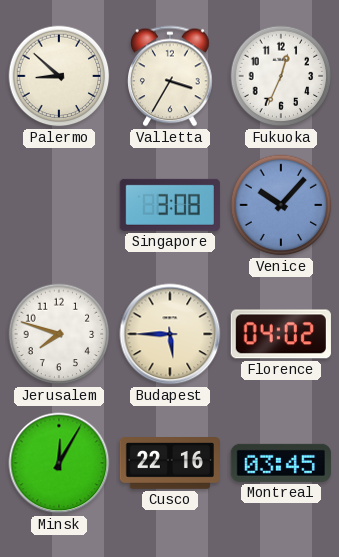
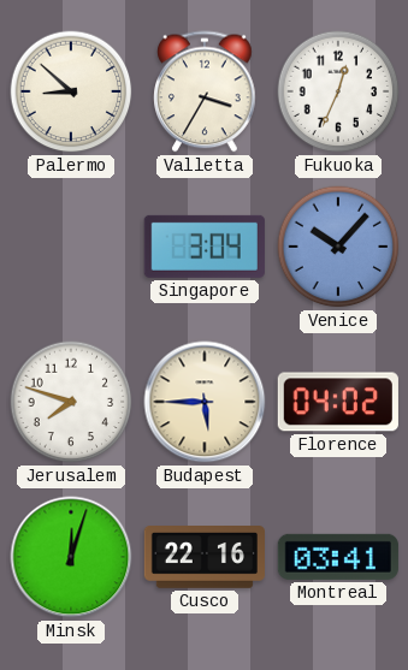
Singapore: 3:08 -> 3:04
Minsk: 12:05 -> 12:03
Montreal: 03:45 -> 03:41
